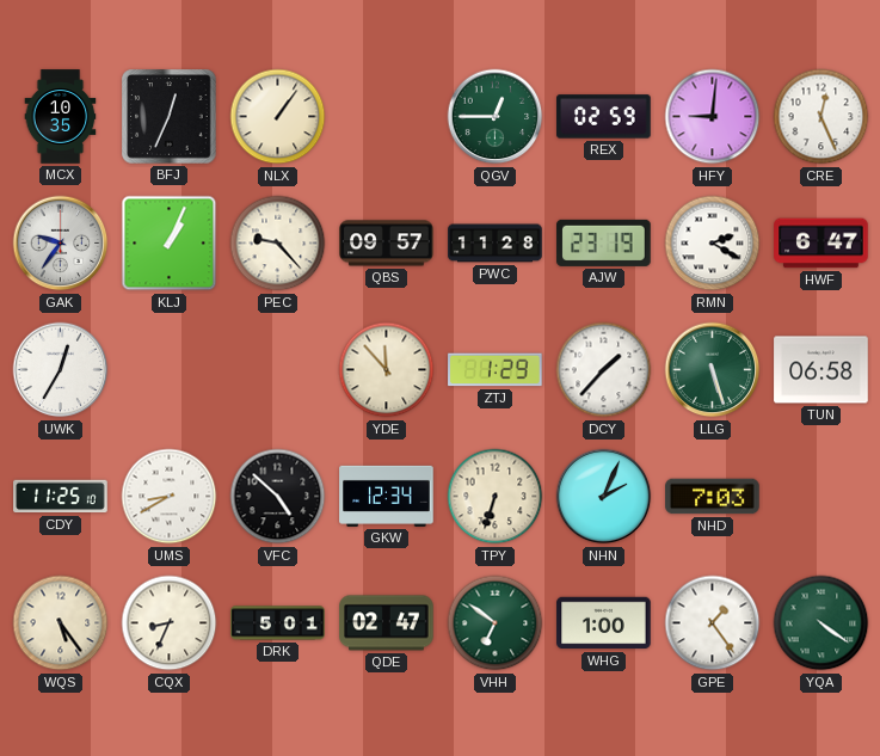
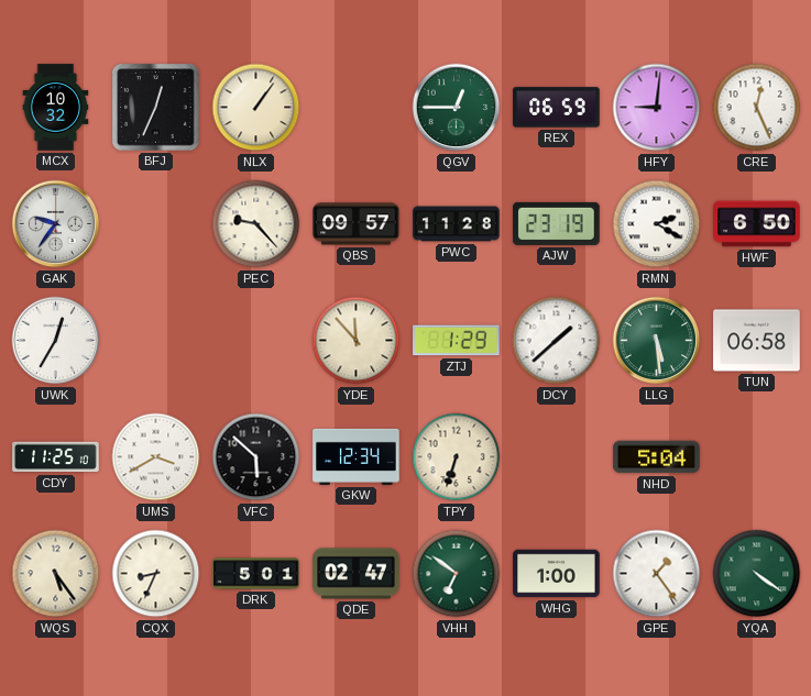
MCX: 10:35 -> 10:32
REX: 02:59 -> 06:59
KLJ: 1:04 -> none
HWF: 6:47 -> 6:50
DCY: 1:37 -> 1:38
LLG: 5:27 -> 5:29
UMS: 8:40 -> 3:40
VFC: 4:52 -> 5:52
NHN: 2:04 -> none
NHD: 7:03 -> 5:04
